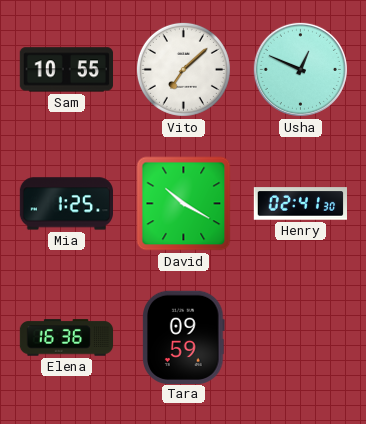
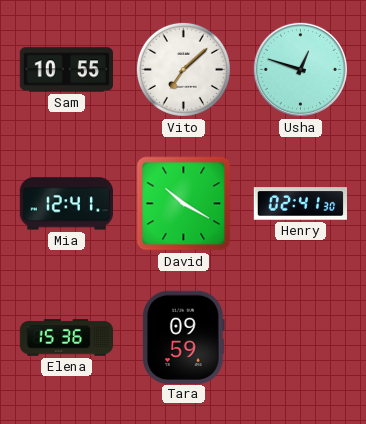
Usha: 12:49 -> 12:48
Mia: 1:25 -> 12:41
Elena: 16:36 -> 15:36
